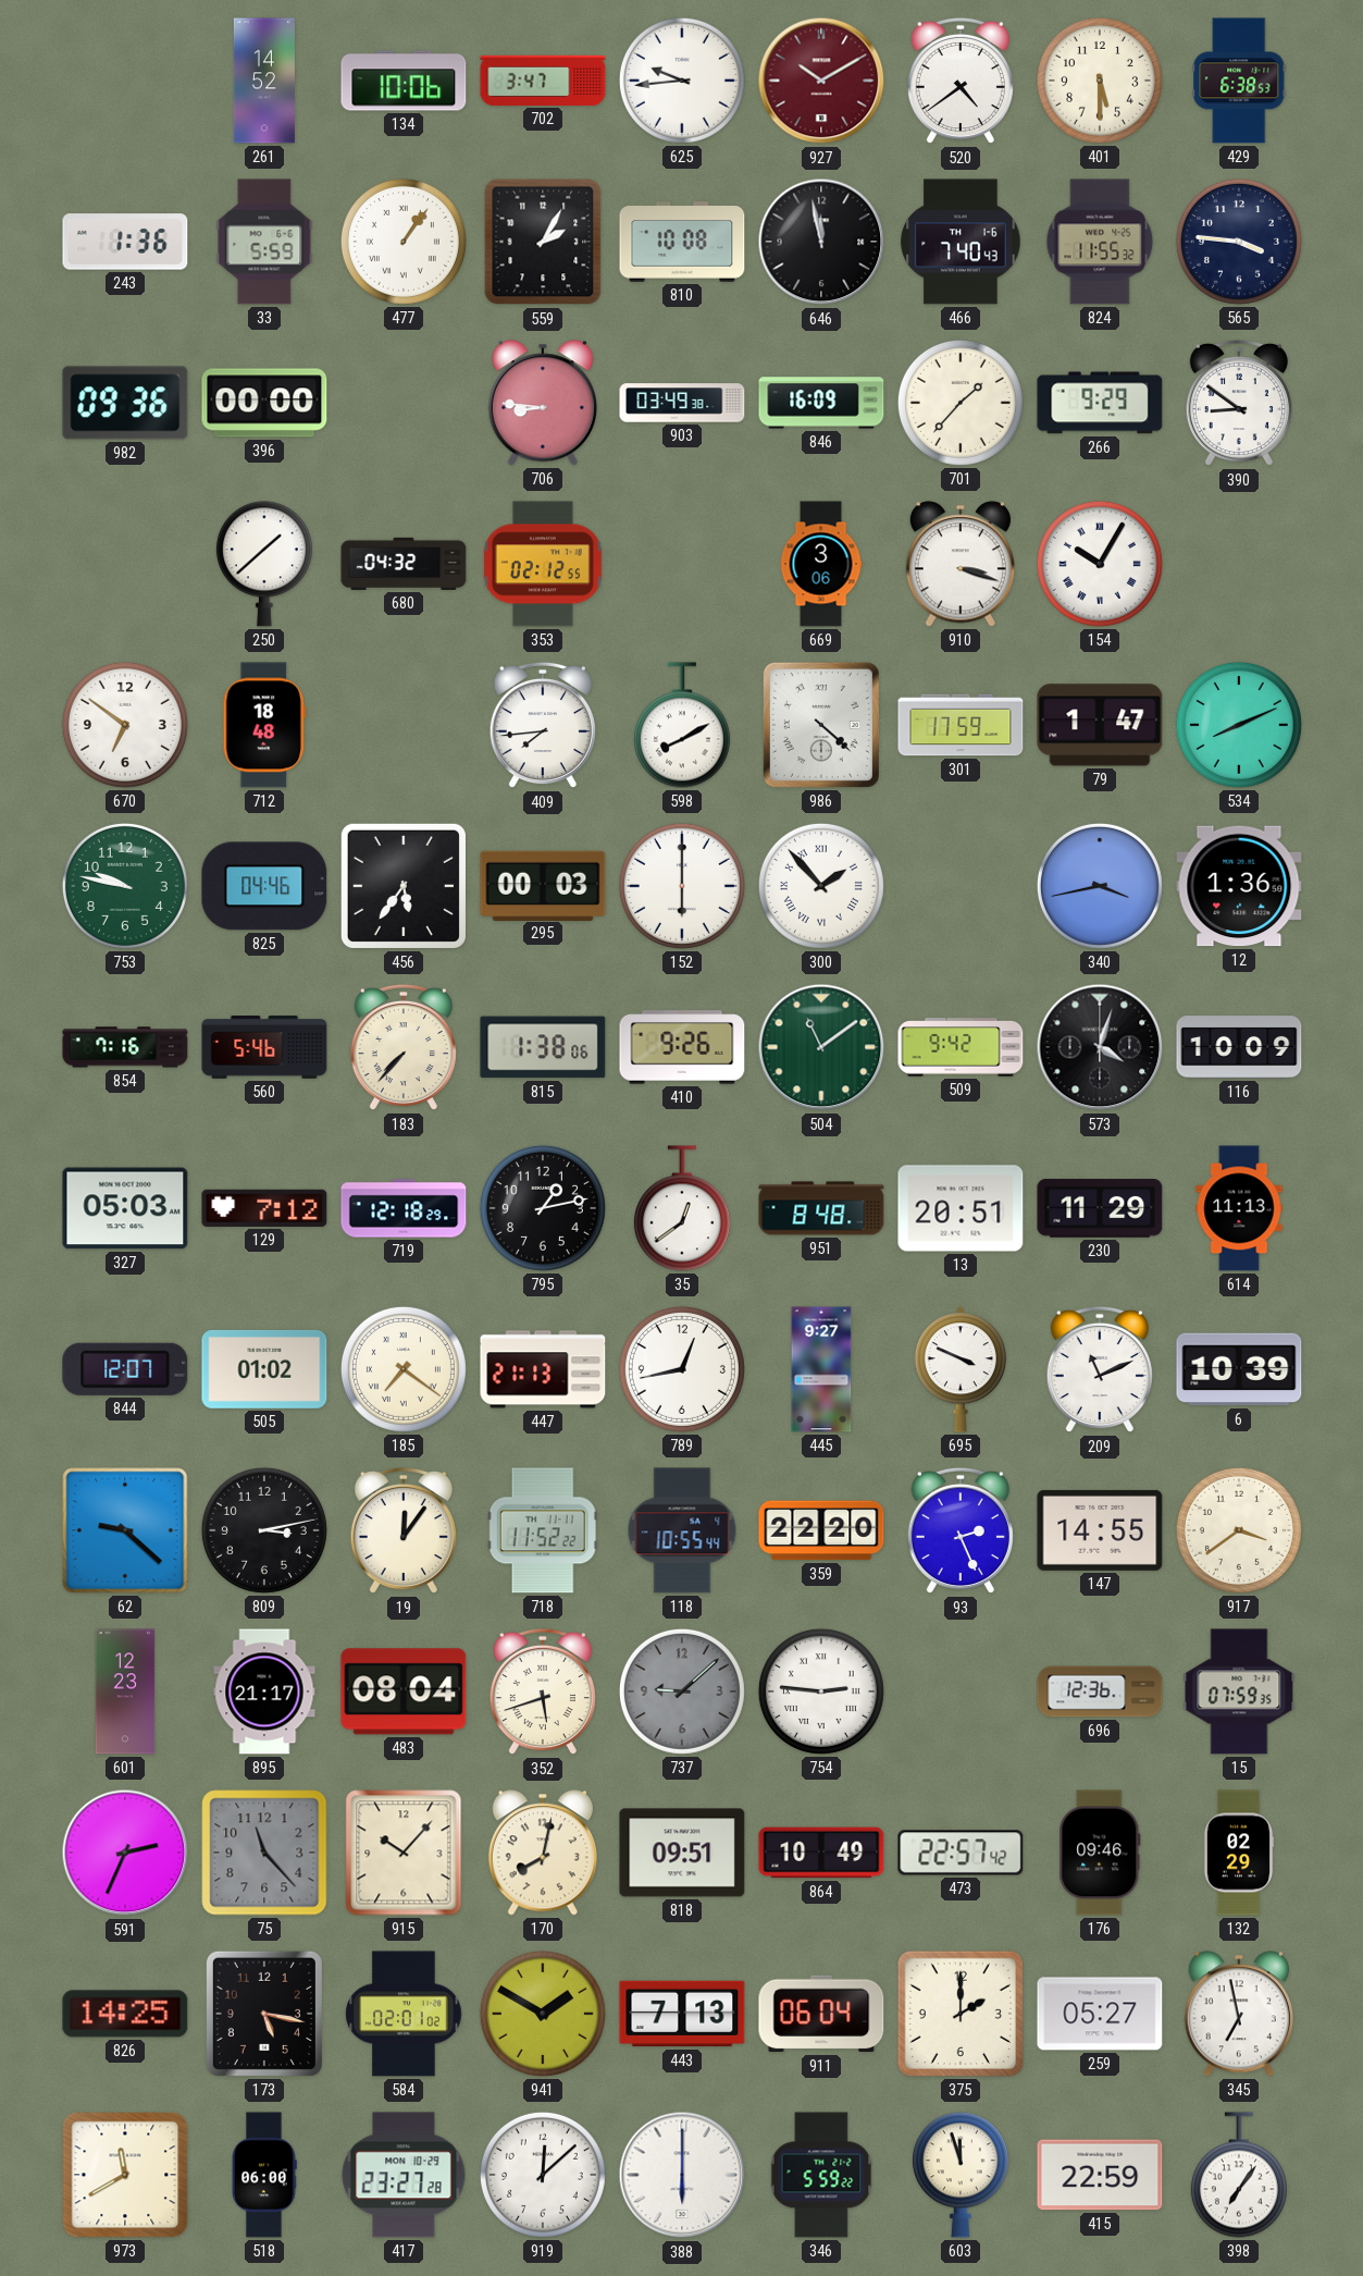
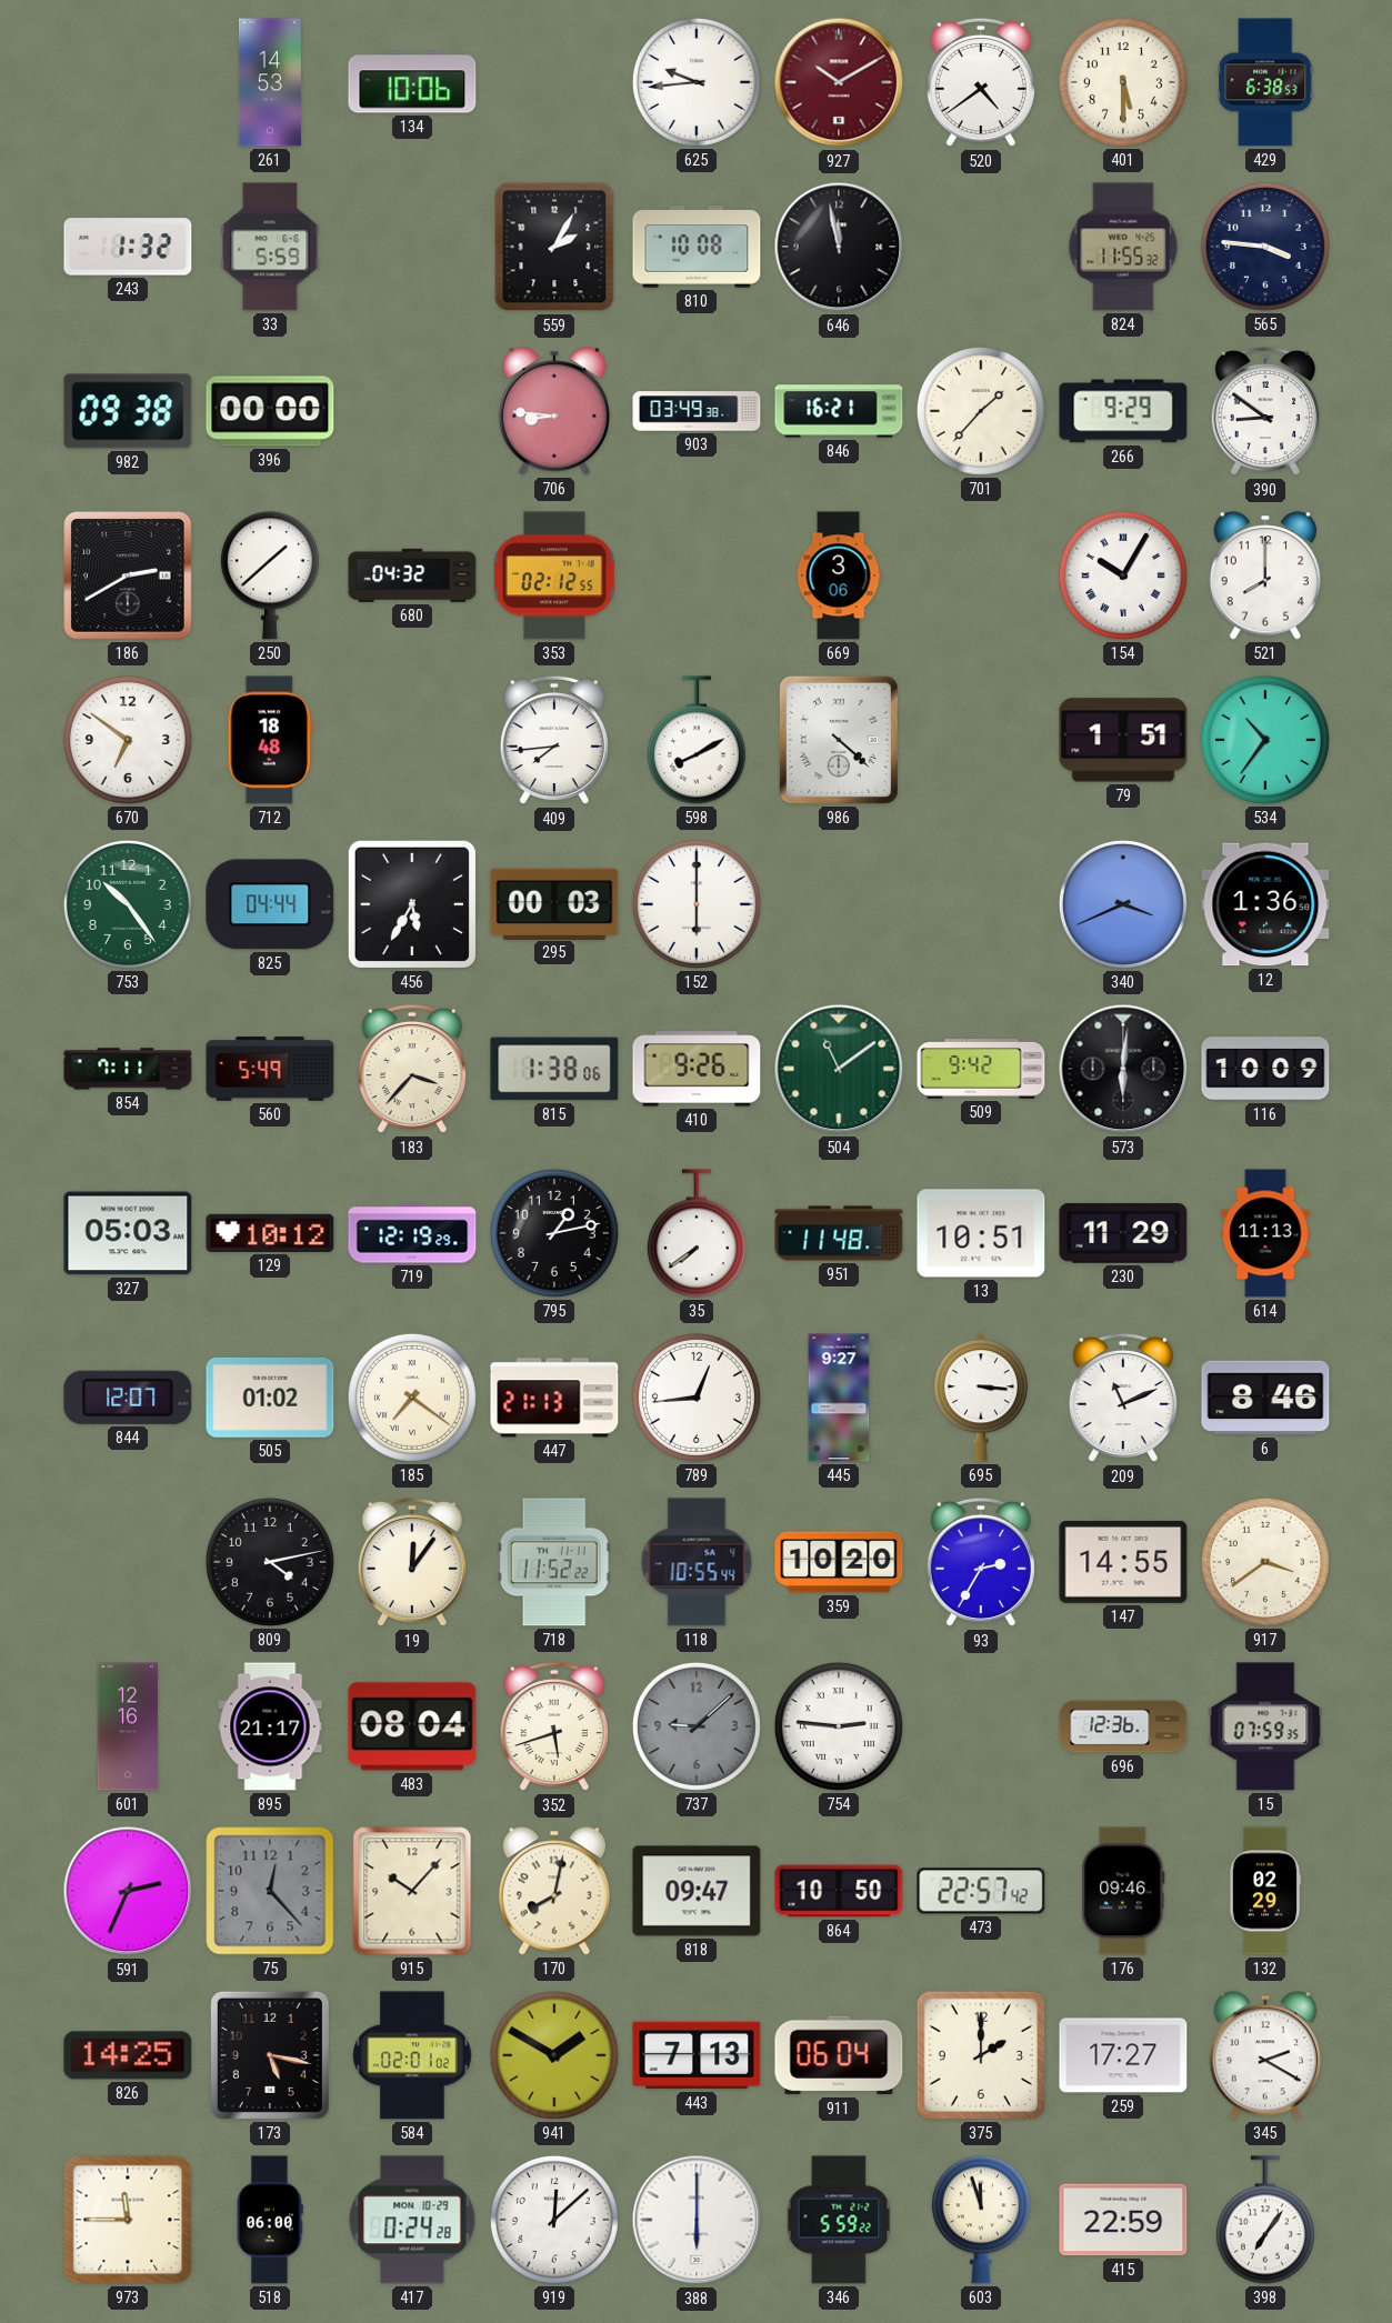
261: 14:52 -> 14:53
702: 3:47 -> none
243: 1:36 -> 1:32
477: 1:06 -> none
466: 7:40 -> none
982: 09:36 -> 09:38
846: 16:09 -> 16:21
186: none -> 2:40
910: 3:18 -> none
521: none -> 8:00
301: 17:59 -> none
79: 1:47 -> 1:51
534: 8:11 -> 10:36
753: 9:47 -> 10:24
825: 04:46 -> 04:44
456: 5:36 -> 5:35
300: 1:53 -> none
340: 3:43 -> 3:41
854: 7:16 -> 7:11
560: 5:46 -> 5:49
183: 7:37 -> 3:37
573: 4:03 -> 6:01
129: 7:12 -> 10:12
719: 12:18 -> 12:19
35: 12:39 -> 7:39
951: 8:48 -> 11:48
13: 20:51 -> 10:51
789: 12:43 -> 12:44
695: 3:49 -> 3:16
6: 10:39 -> 8:46
62: 9:22 -> none
809: 3:13 -> 4:13
359: 22:20 -> 10:20
93: 2:26 -> 2:35
601: 12:23 -> 12:16
75: 11:23 -> 12:23
818: 09:51 -> 09:47
864: 10:49 -> 10:50
259: 05:27 -> 17:27
345: 6:58 -> 2:20
973: 11:40 -> 11:45
417: 23:27 -> 0:24
